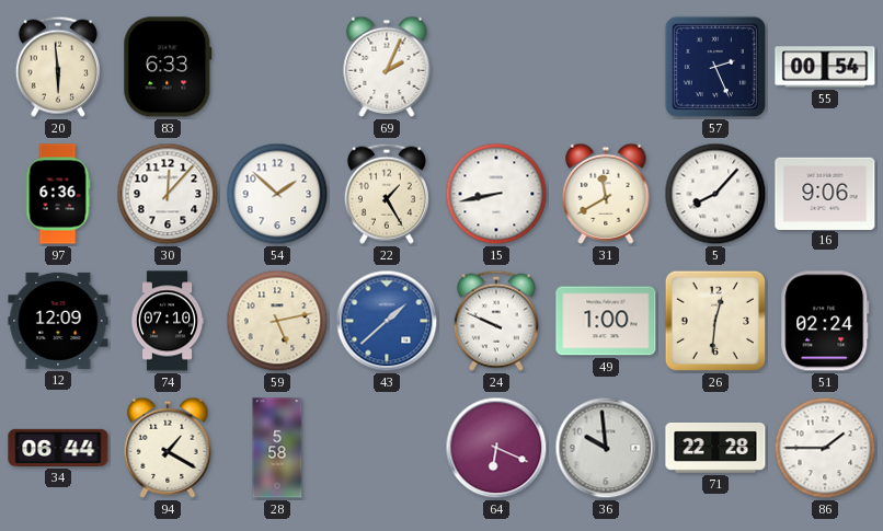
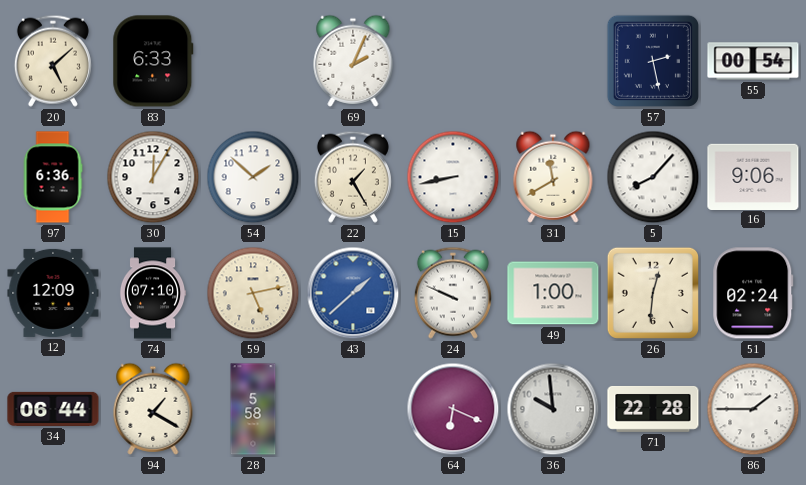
20: 5:59 -> 5:08
57: 2:26 -> 2:28
30: 12:07 -> 12:05
